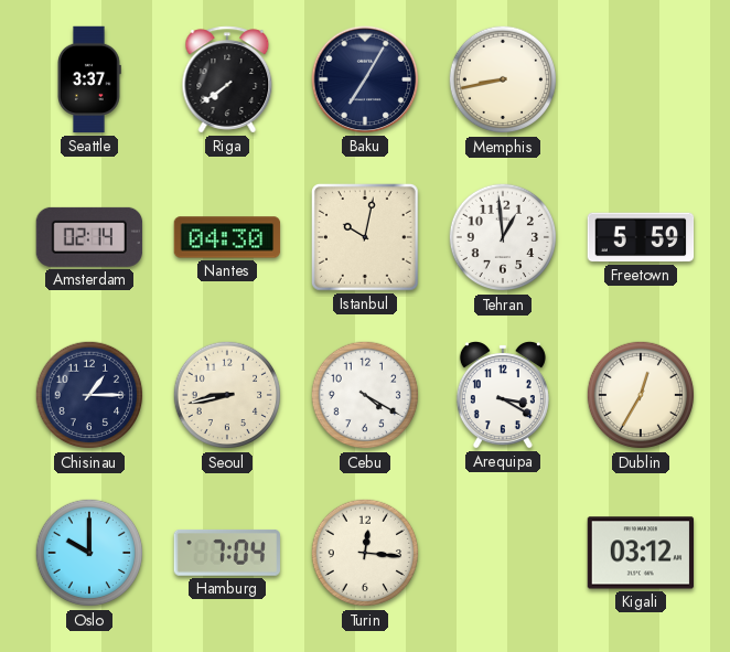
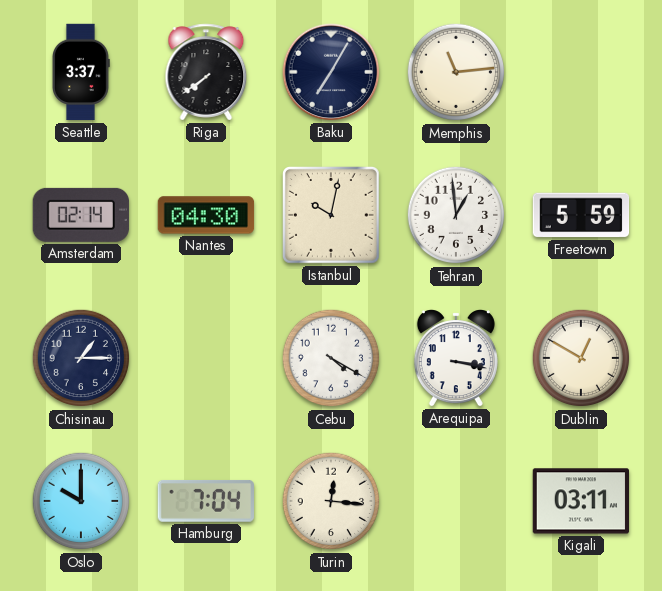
Memphis: 8:43 -> 11:14
Seoul: 8:43 -> none
Arequipa: 3:20 -> 3:17
Dublin: 12:35 -> 12:50
Kigali: 03:12 -> 03:11
